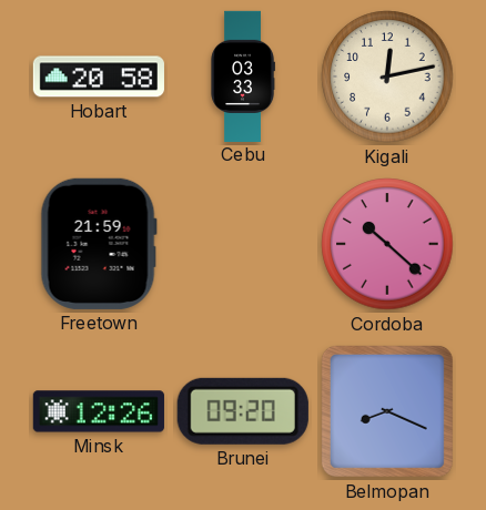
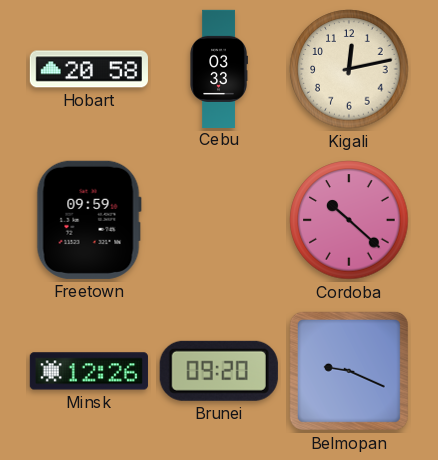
Freetown: 21:59 -> 09:59
Belmopan: 8:19 -> 9:19
